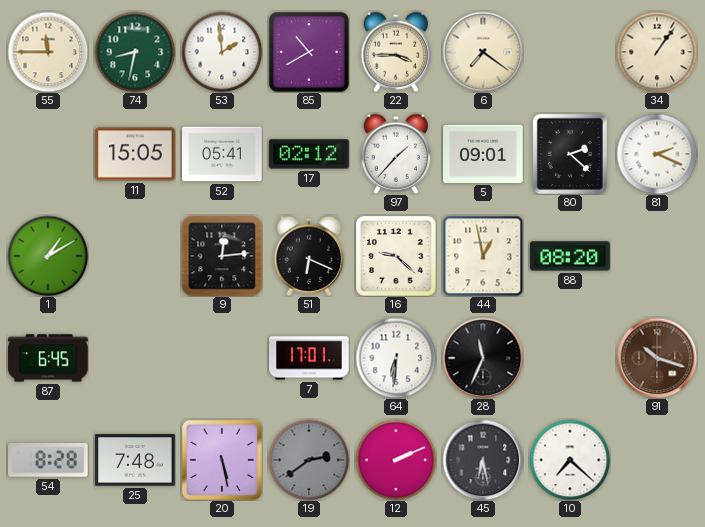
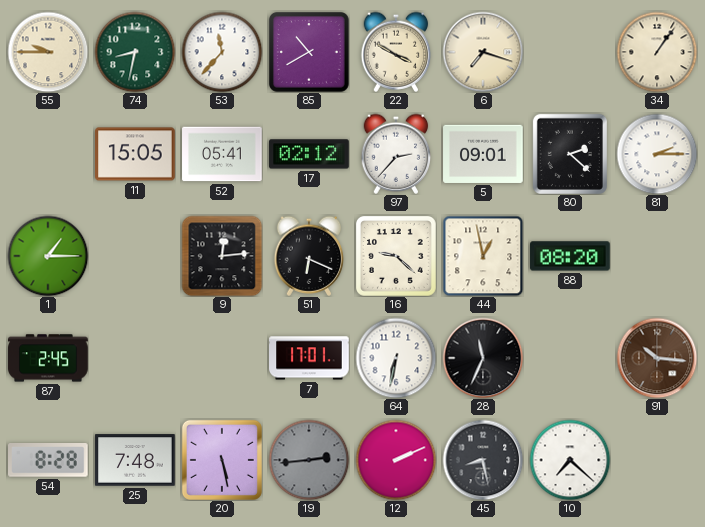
55: 11:45 -> 9:45
53: 1:59 -> 11:37
22: 3:45 -> 3:50
6: 7:21 -> 7:18
97: 1:37 -> 2:37
81: 2:19 -> 2:15
1: 1:10 -> 1:15
87: 6:45 -> 2:45
64: 6:31 -> 6:32
91: 10:18 -> 10:16
19: 2:39 -> 2:44
45: 6:28 -> 8:28
